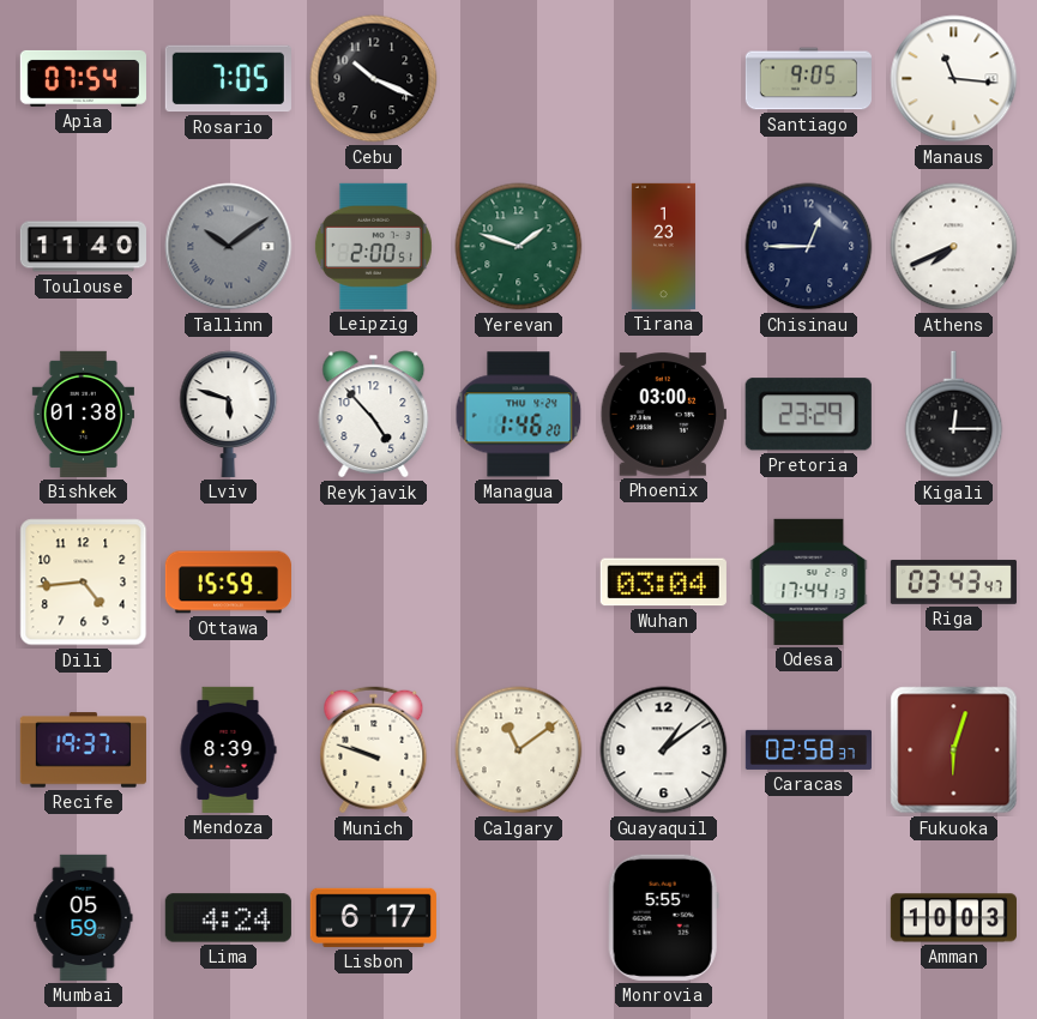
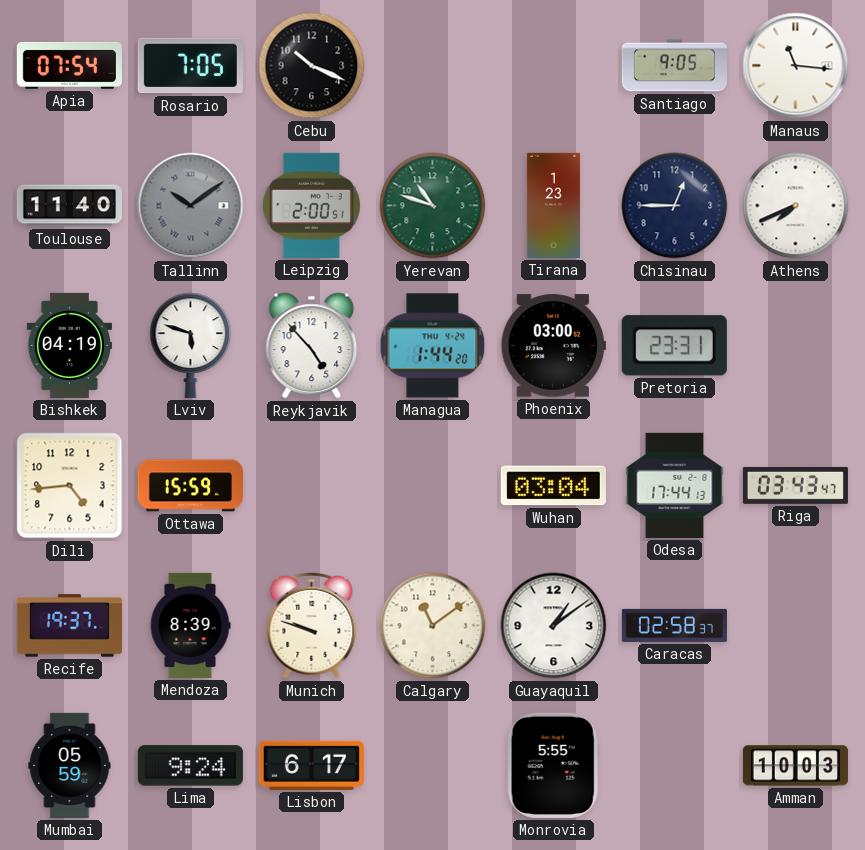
Yerevan: 1:48 -> 10:48
Bishkek: 01:38 -> 04:19
Managua: 1:46 -> 1:44
Pretoria: 23:29 -> 23:31
Kigali: 12:15 -> none
Fukuoka: 6:03 -> none
Lima: 4:24 -> 9:24
